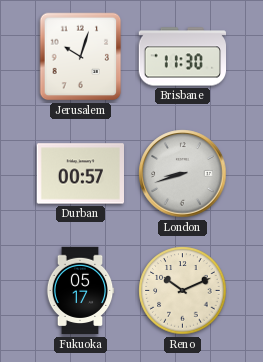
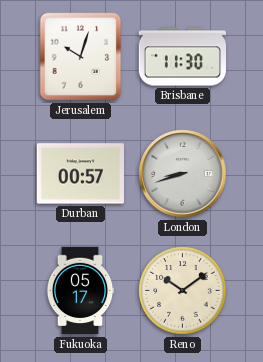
Reno: 10:11 -> 10:09
